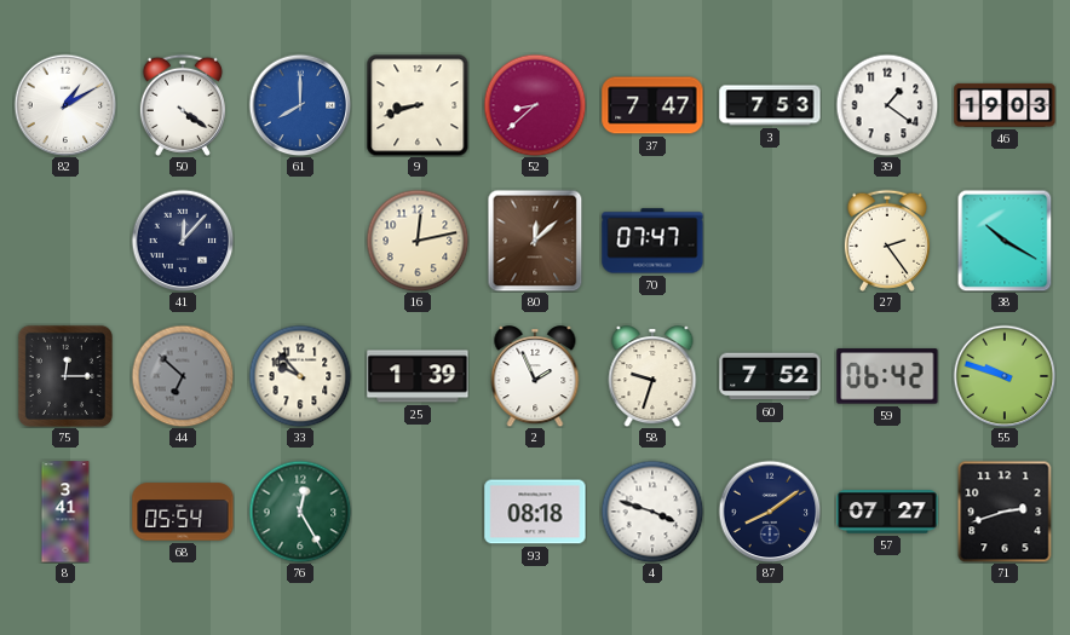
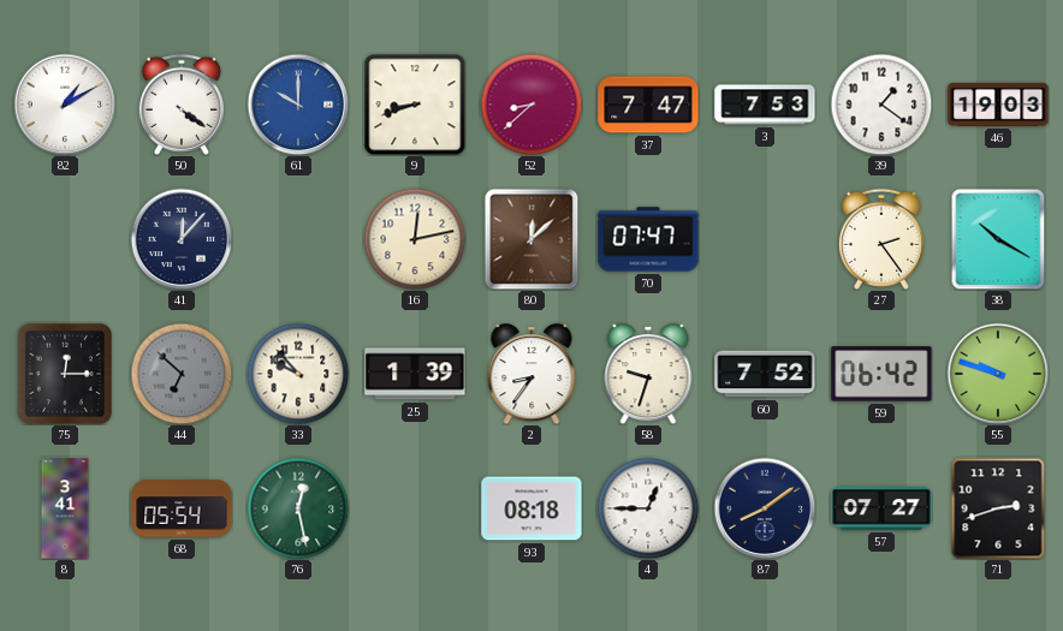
61: 8:00 -> 10:00
2: 1:56 -> 8:36
76: 12:25 -> 12:28
4: 3:48 -> 12:45
